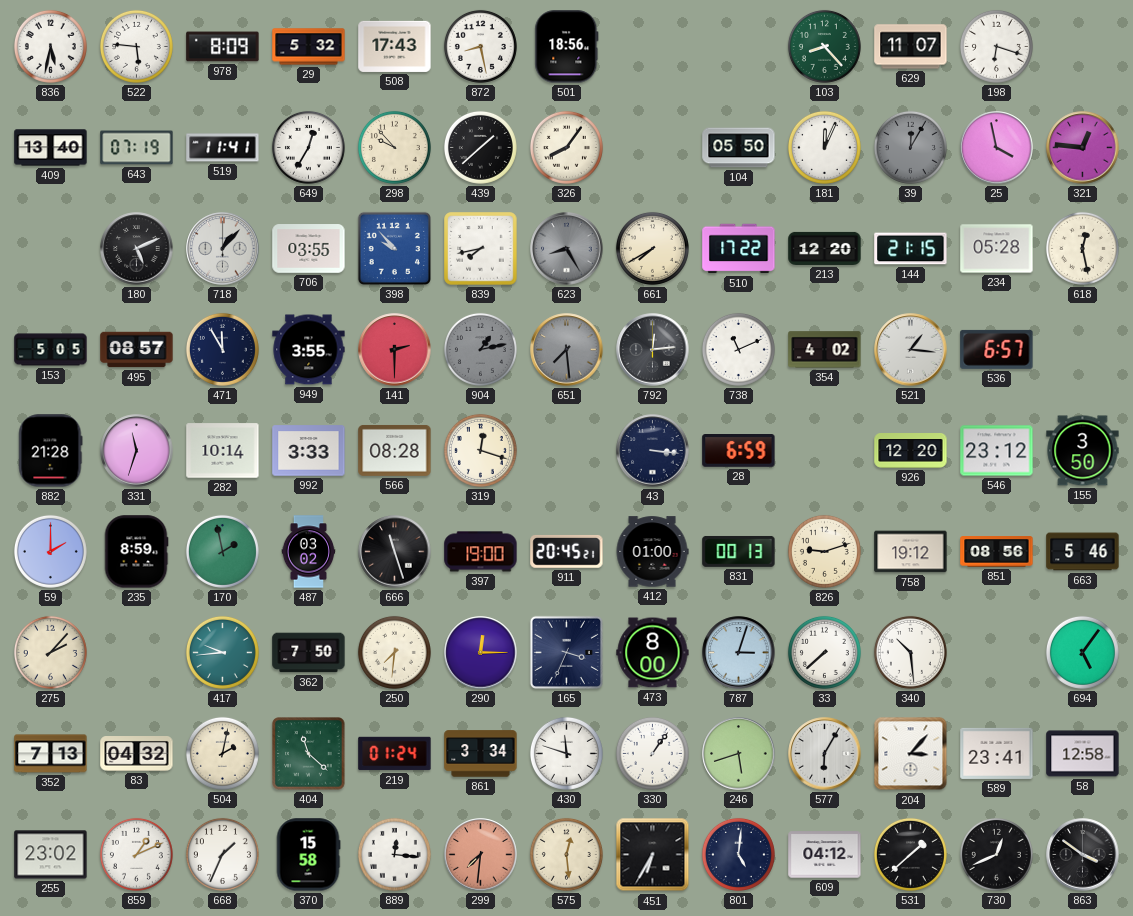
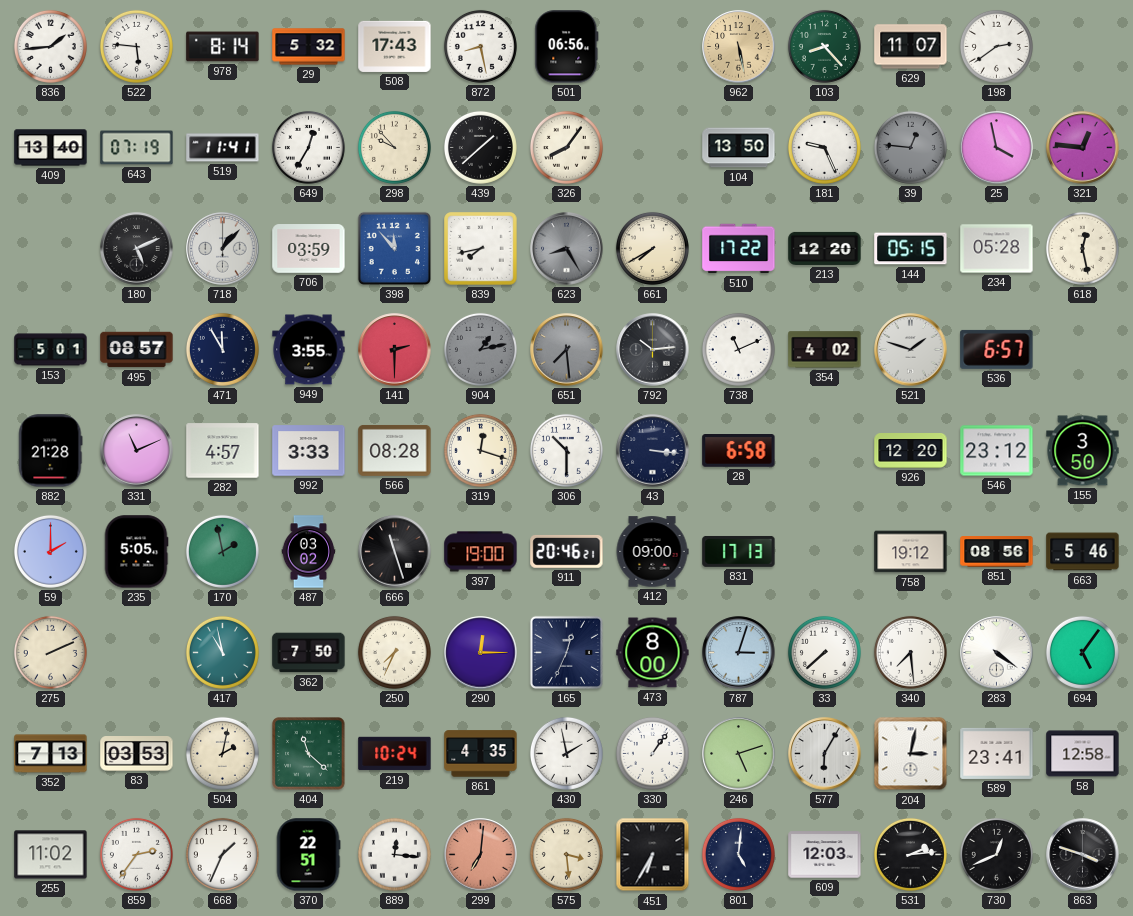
836: 5:32 -> 1:44
978: 8:09 -> 8:14
501: 18:56 -> 06:56
962: none -> 5:28
198: 6:18 -> 2:39
104: 05:50 -> 13:50
181: 12:04 -> 9:26
39: 12:05 -> 12:46
706: 03:55 -> 03:59
398: 9:53 -> 11:53
144: 21:15 -> 05:15
153: 5:05 -> 5:01
792: 12:14 -> 10:14
521: 1:16 -> 1:48
331: 11:33 -> 11:11
282: 10:14 -> 4:57
306: none -> 10:30
28: 6:59 -> 6:58
235: 8:59 -> 5:05
911: 20:45 -> 20:46
412: 01:00 -> 09:00
831: 00:13 -> 17:13
826: 9:12 -> none
275: 2:07 -> 2:11
417: 9:44 -> 10:58
250: 7:31 -> 7:34
165: 3:34 -> 12:34
340: 10:29 -> 7:29
283: none -> 4:21
83: 04:32 -> 03:53
219: 01:24 -> 10:24
861: 3:34 -> 4:35
430: 11:48 -> 1:58
246: 5:42 -> 5:12
204: 3:07 -> 3:02
255: 23:02 -> 11:02
859: 1:11 -> 2:36
370: 15:58 -> 22:51
299: 7:31 -> 7:01
575: 12:29 -> 3:29
609: 04:12 -> 12:03
531: 1:38 -> 2:14
863: 3:51 -> 3:48
